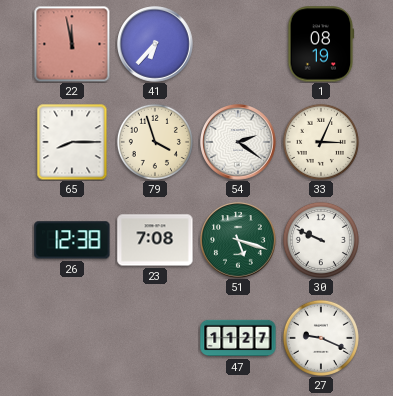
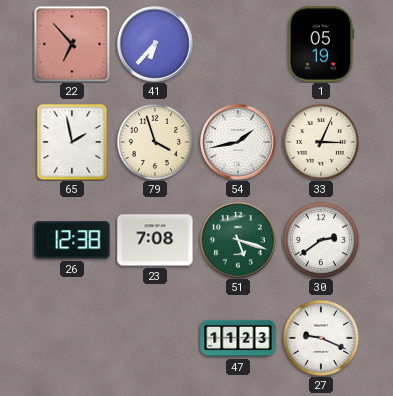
22: 11:58 -> 6:53
1: 08:19 -> 05:19
65: 8:15 -> 1:58
54: 2:21 -> 1:43
30: 9:49 -> 2:39
47: 11:27 -> 11:23
